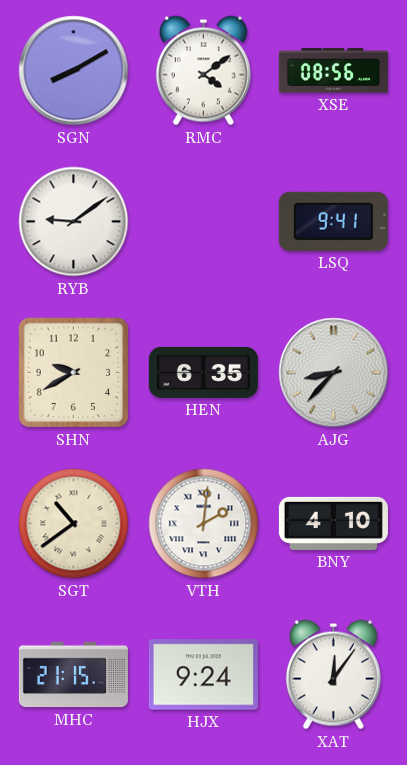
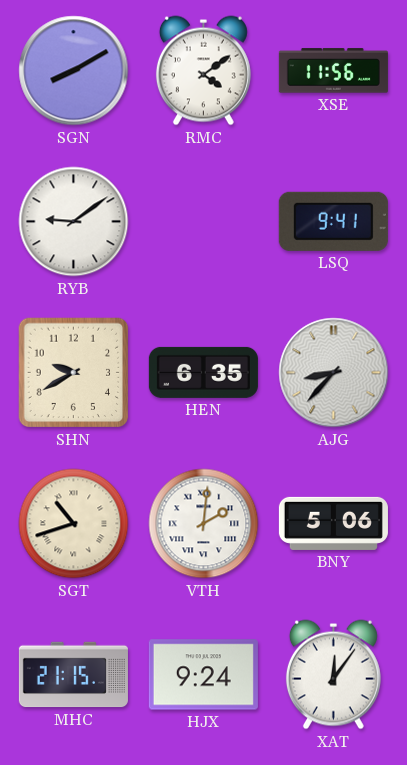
XSE: 08:56 -> 11:56
SGT: 10:39 -> 10:42
BNY: 4:10 -> 5:06
